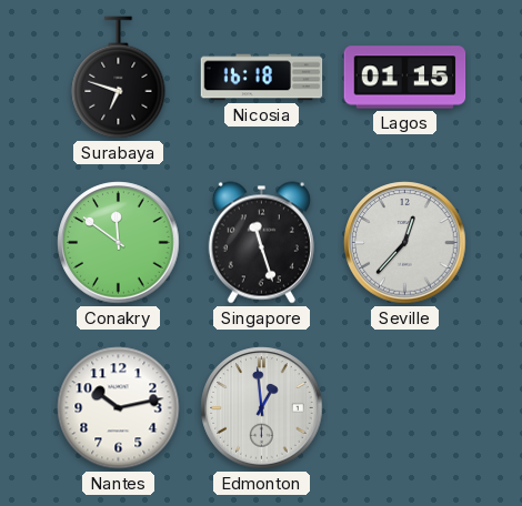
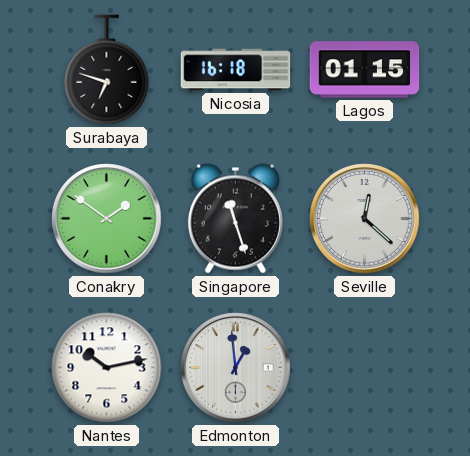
Conakry: 11:51 -> 1:51
Seville: 12:37 -> 12:22
